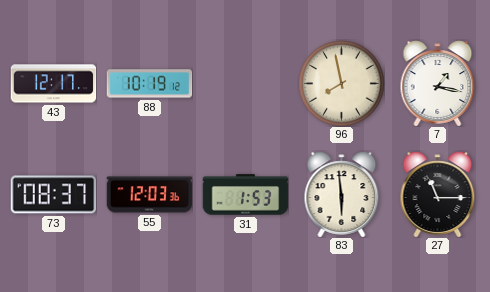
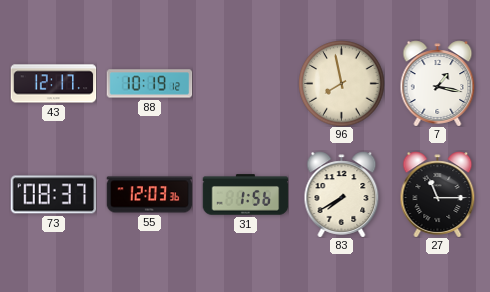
31: 1:53 -> 1:56
83: 5:59 -> 7:40
